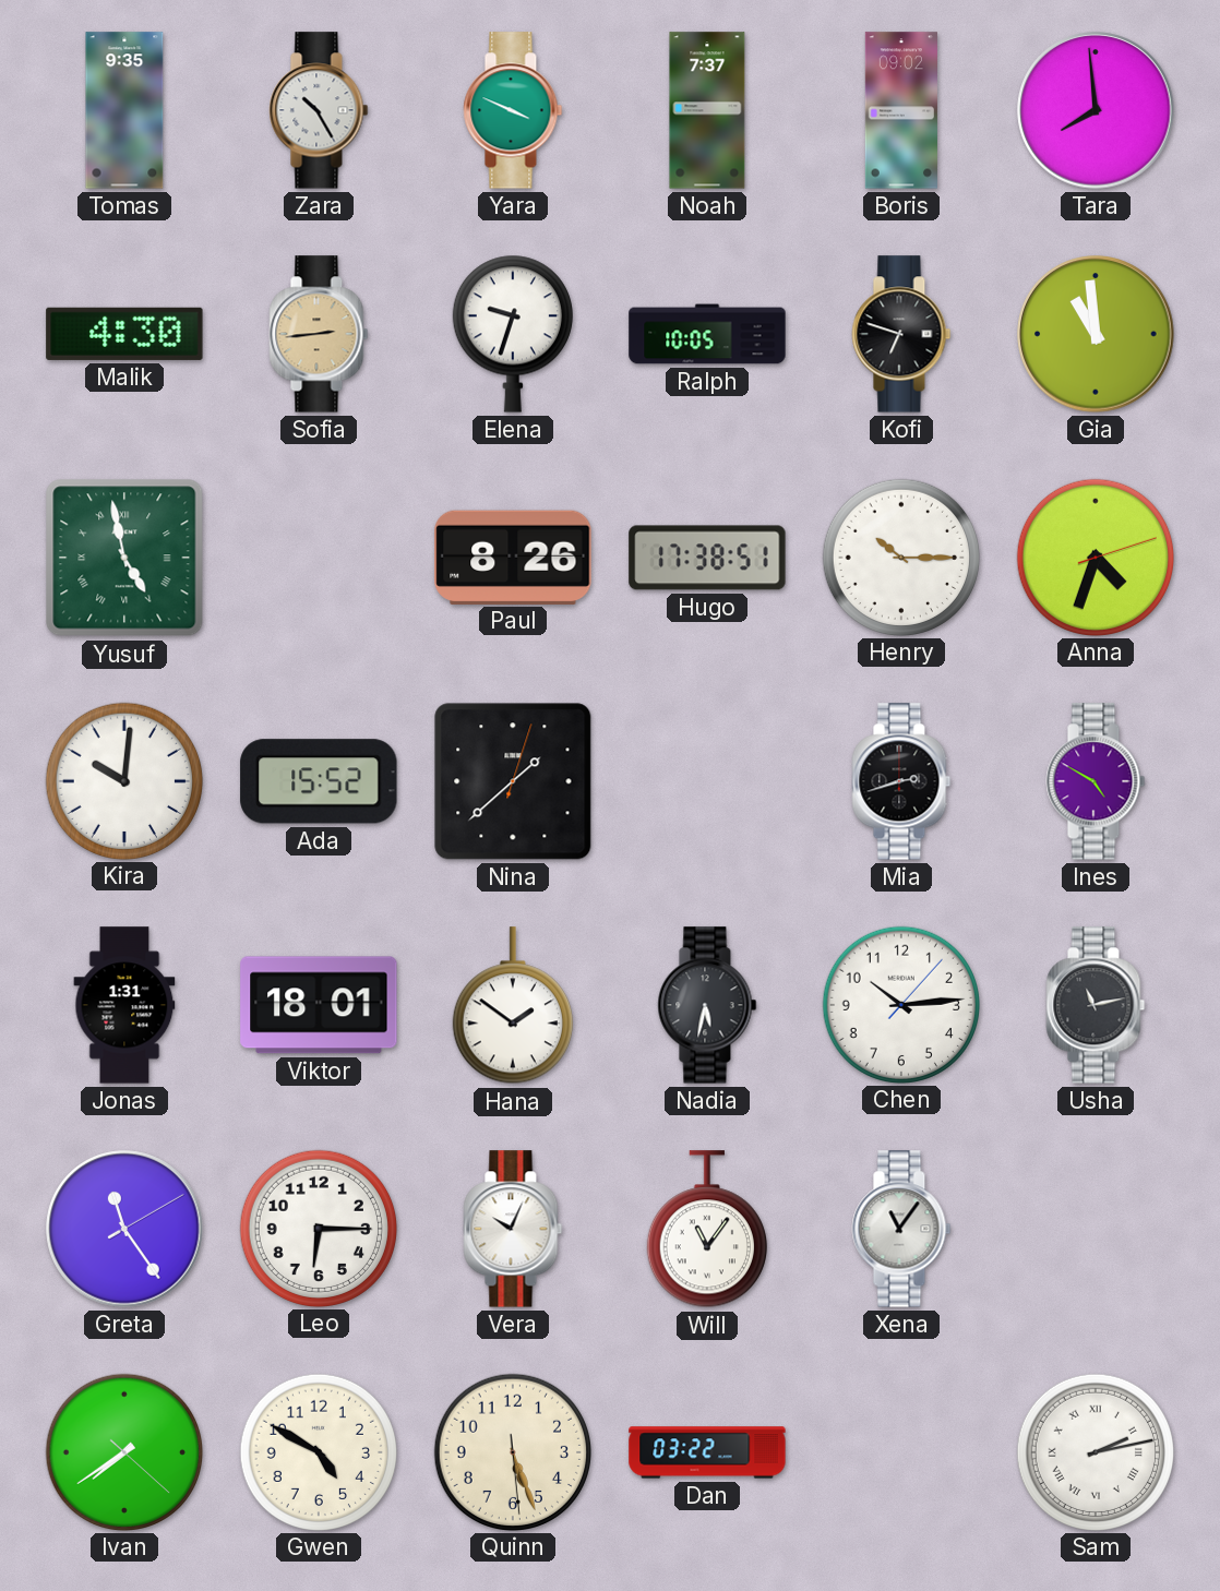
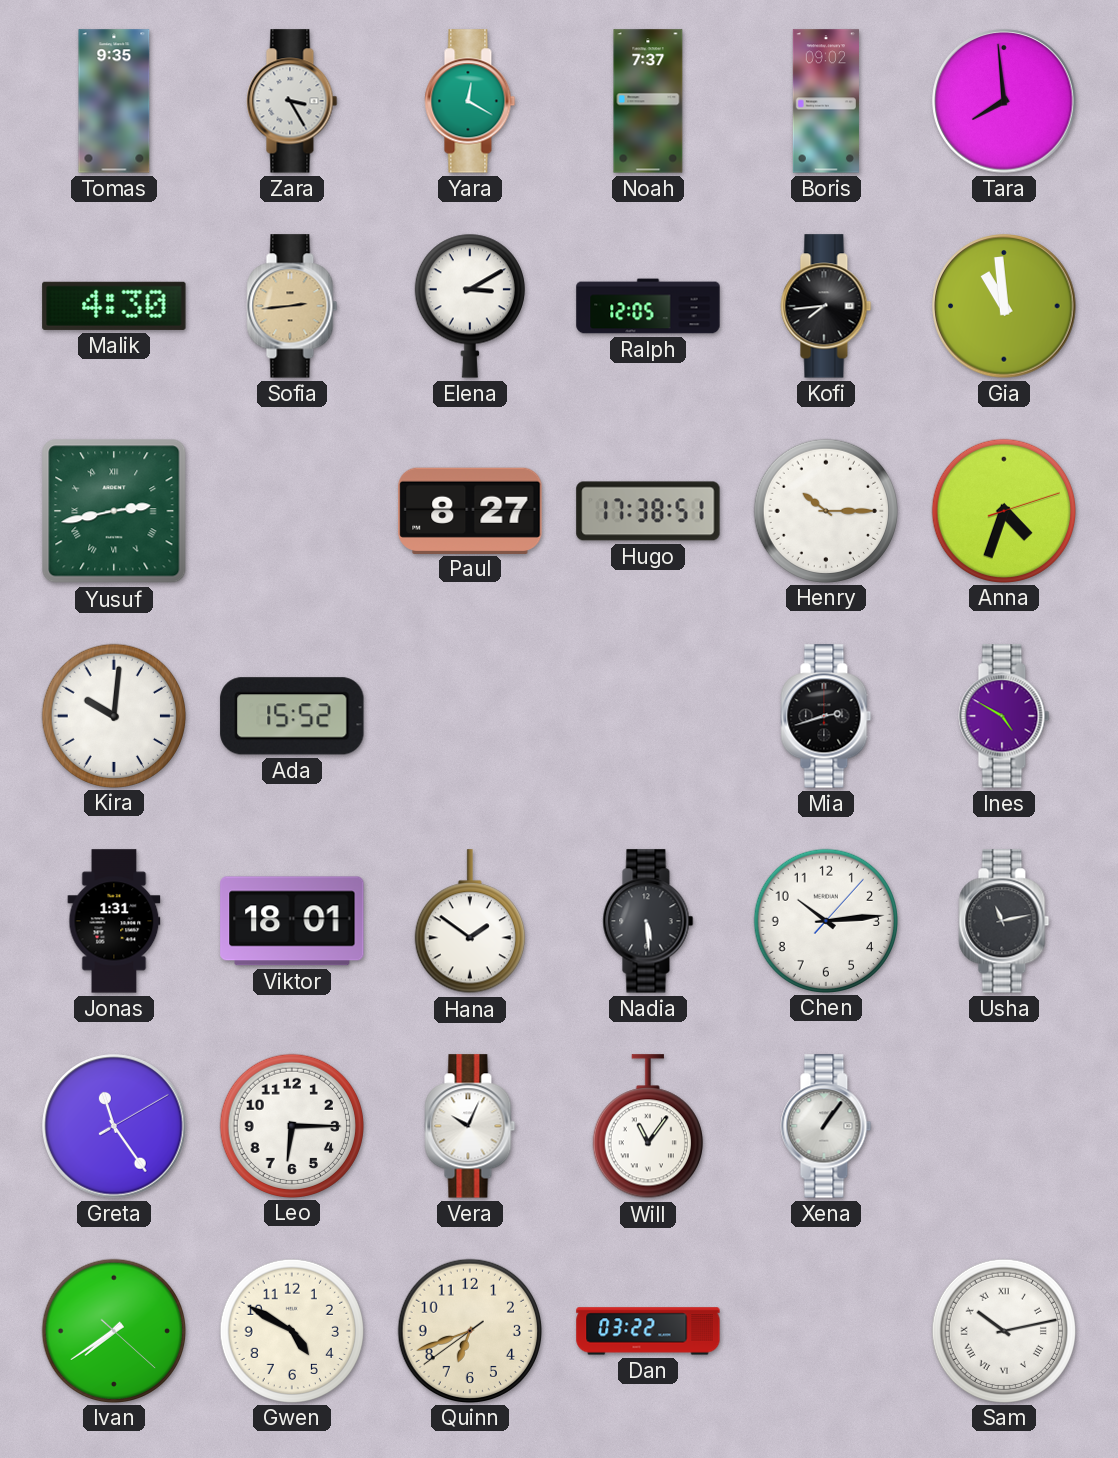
Zara: 10:25 -> 3:25
Yara: 3:49 -> 12:20
Elena: 9:33 -> 3:10
Ralph: 10:05 -> 12:05
Kofi: 6:48 -> 7:44
Yusuf: 4:58 -> 2:43
Paul: 8:26 -> 8:27
Nina: 1:38 -> none
Nadia: 5:32 -> 5:29
Xena: 11:06 -> 1:06
Quinn: 5:26 -> 6:41
Sam: 2:13 -> 10:13
